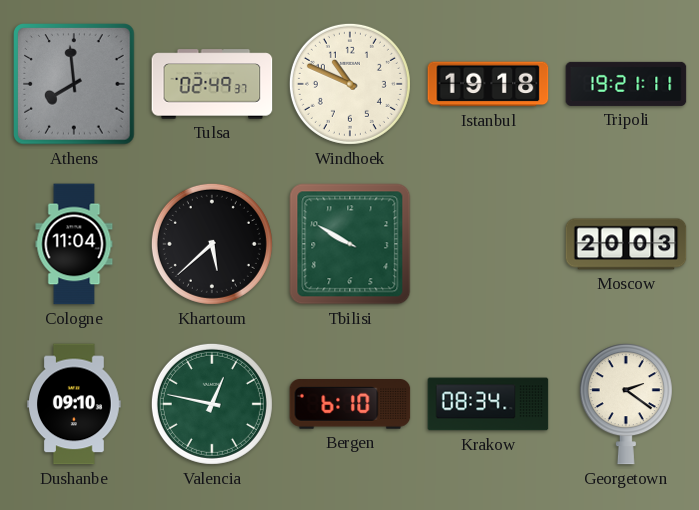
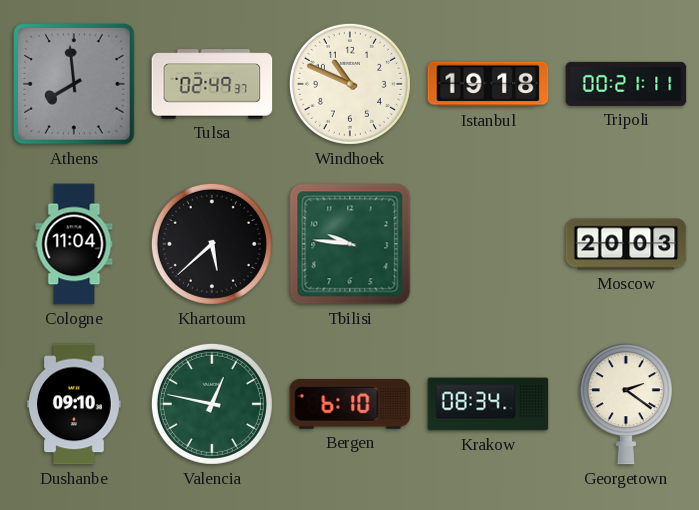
Tripoli: 19:21 -> 00:21
Tbilisi: 9:50 -> 9:46
